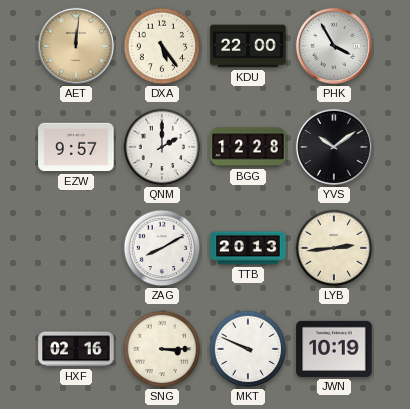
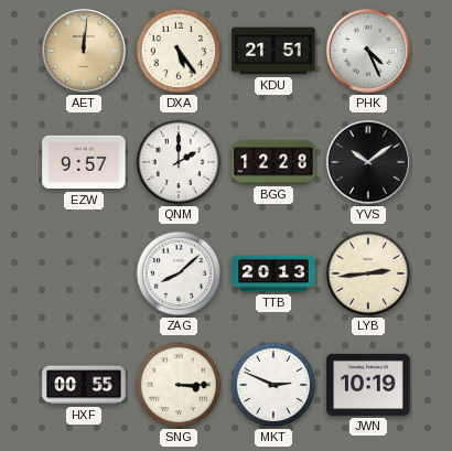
KDU: 22:00 -> 21:51
PHK: 3:55 -> 4:26
ZAG: 8:10 -> 8:08
HXF: 02:16 -> 00:55
MKT: 9:49 -> 2:49
